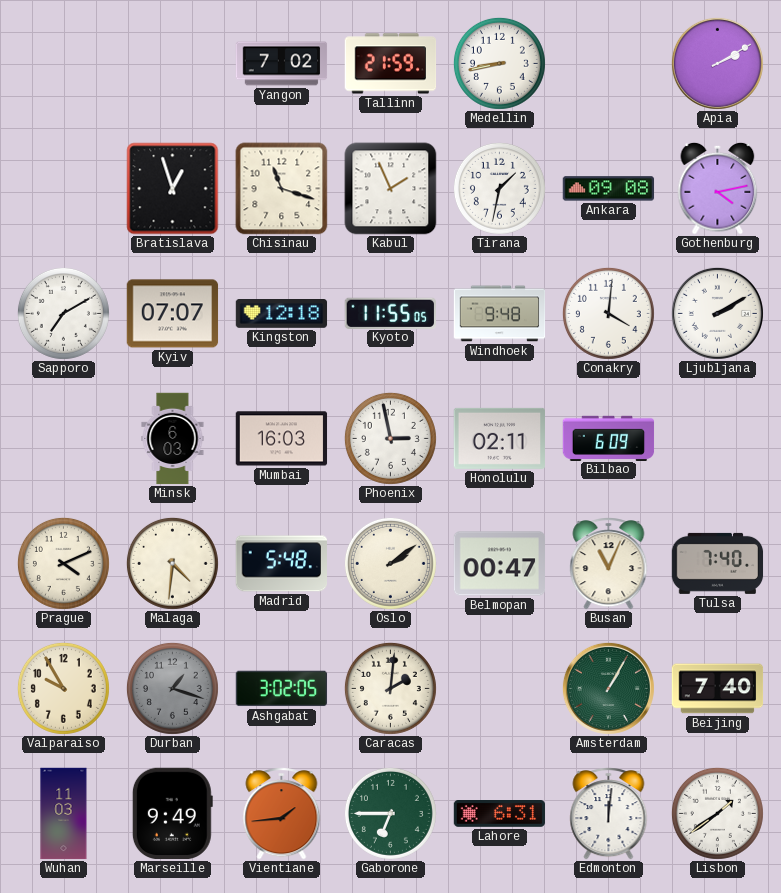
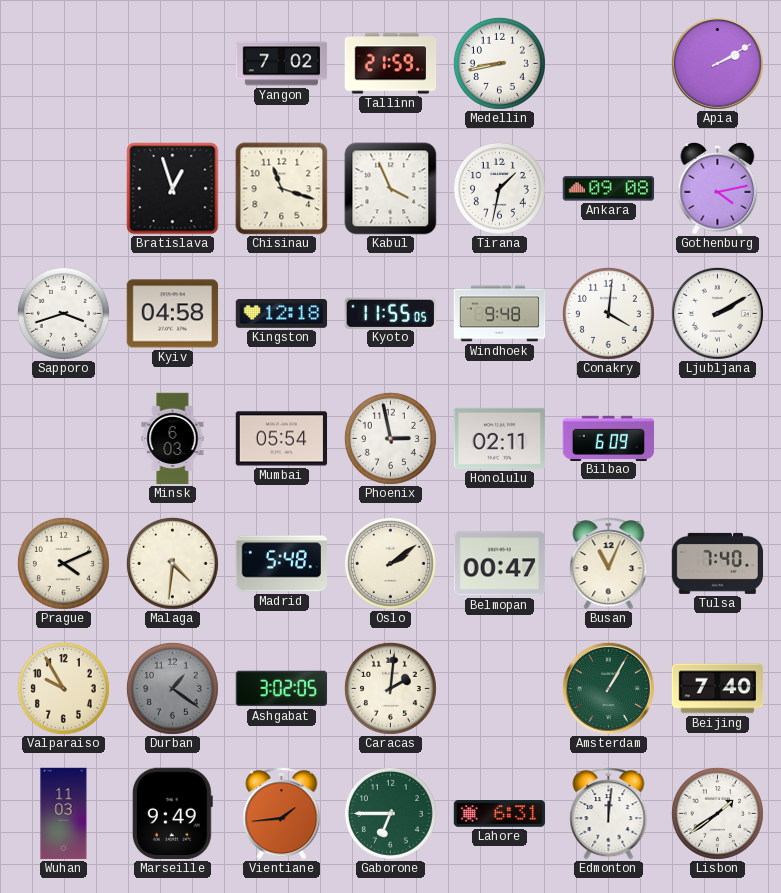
Kabul: 1:56 -> 3:56
Sapporo: 7:10 -> 3:42
Kyiv: 07:07 -> 04:58
Mumbai: 16:03 -> 05:54
Durban: 1:18 -> 1:21
